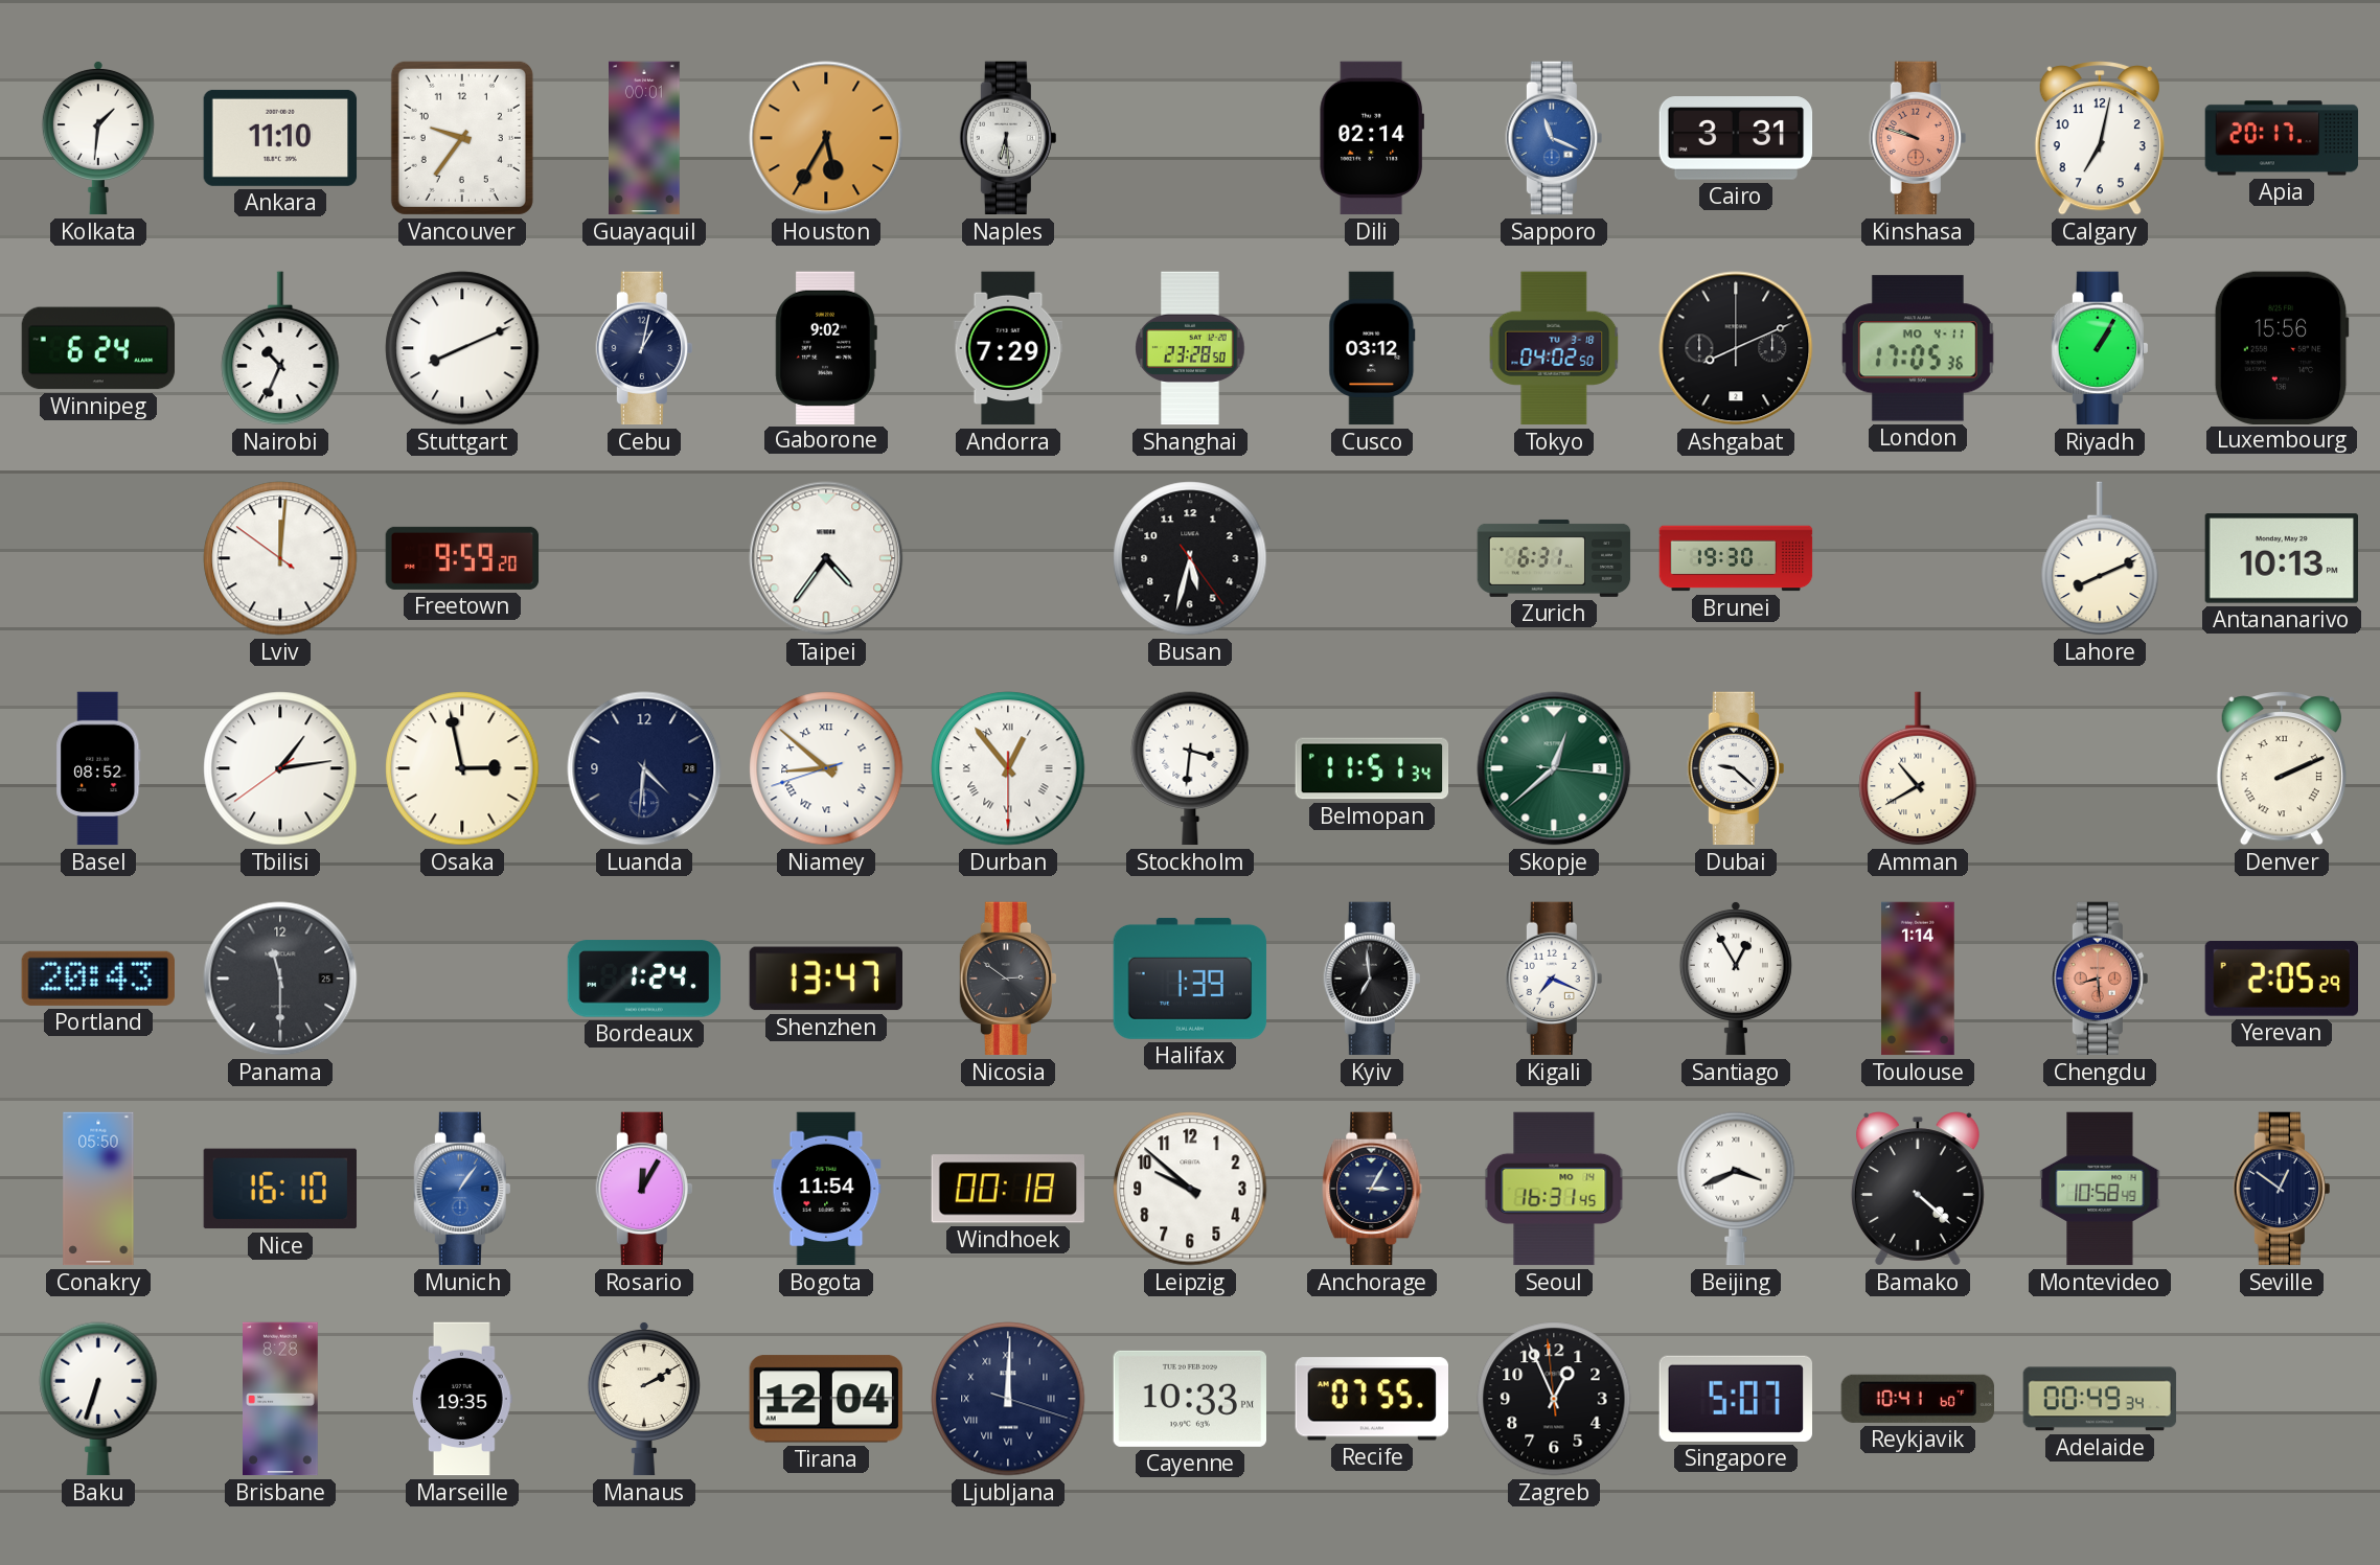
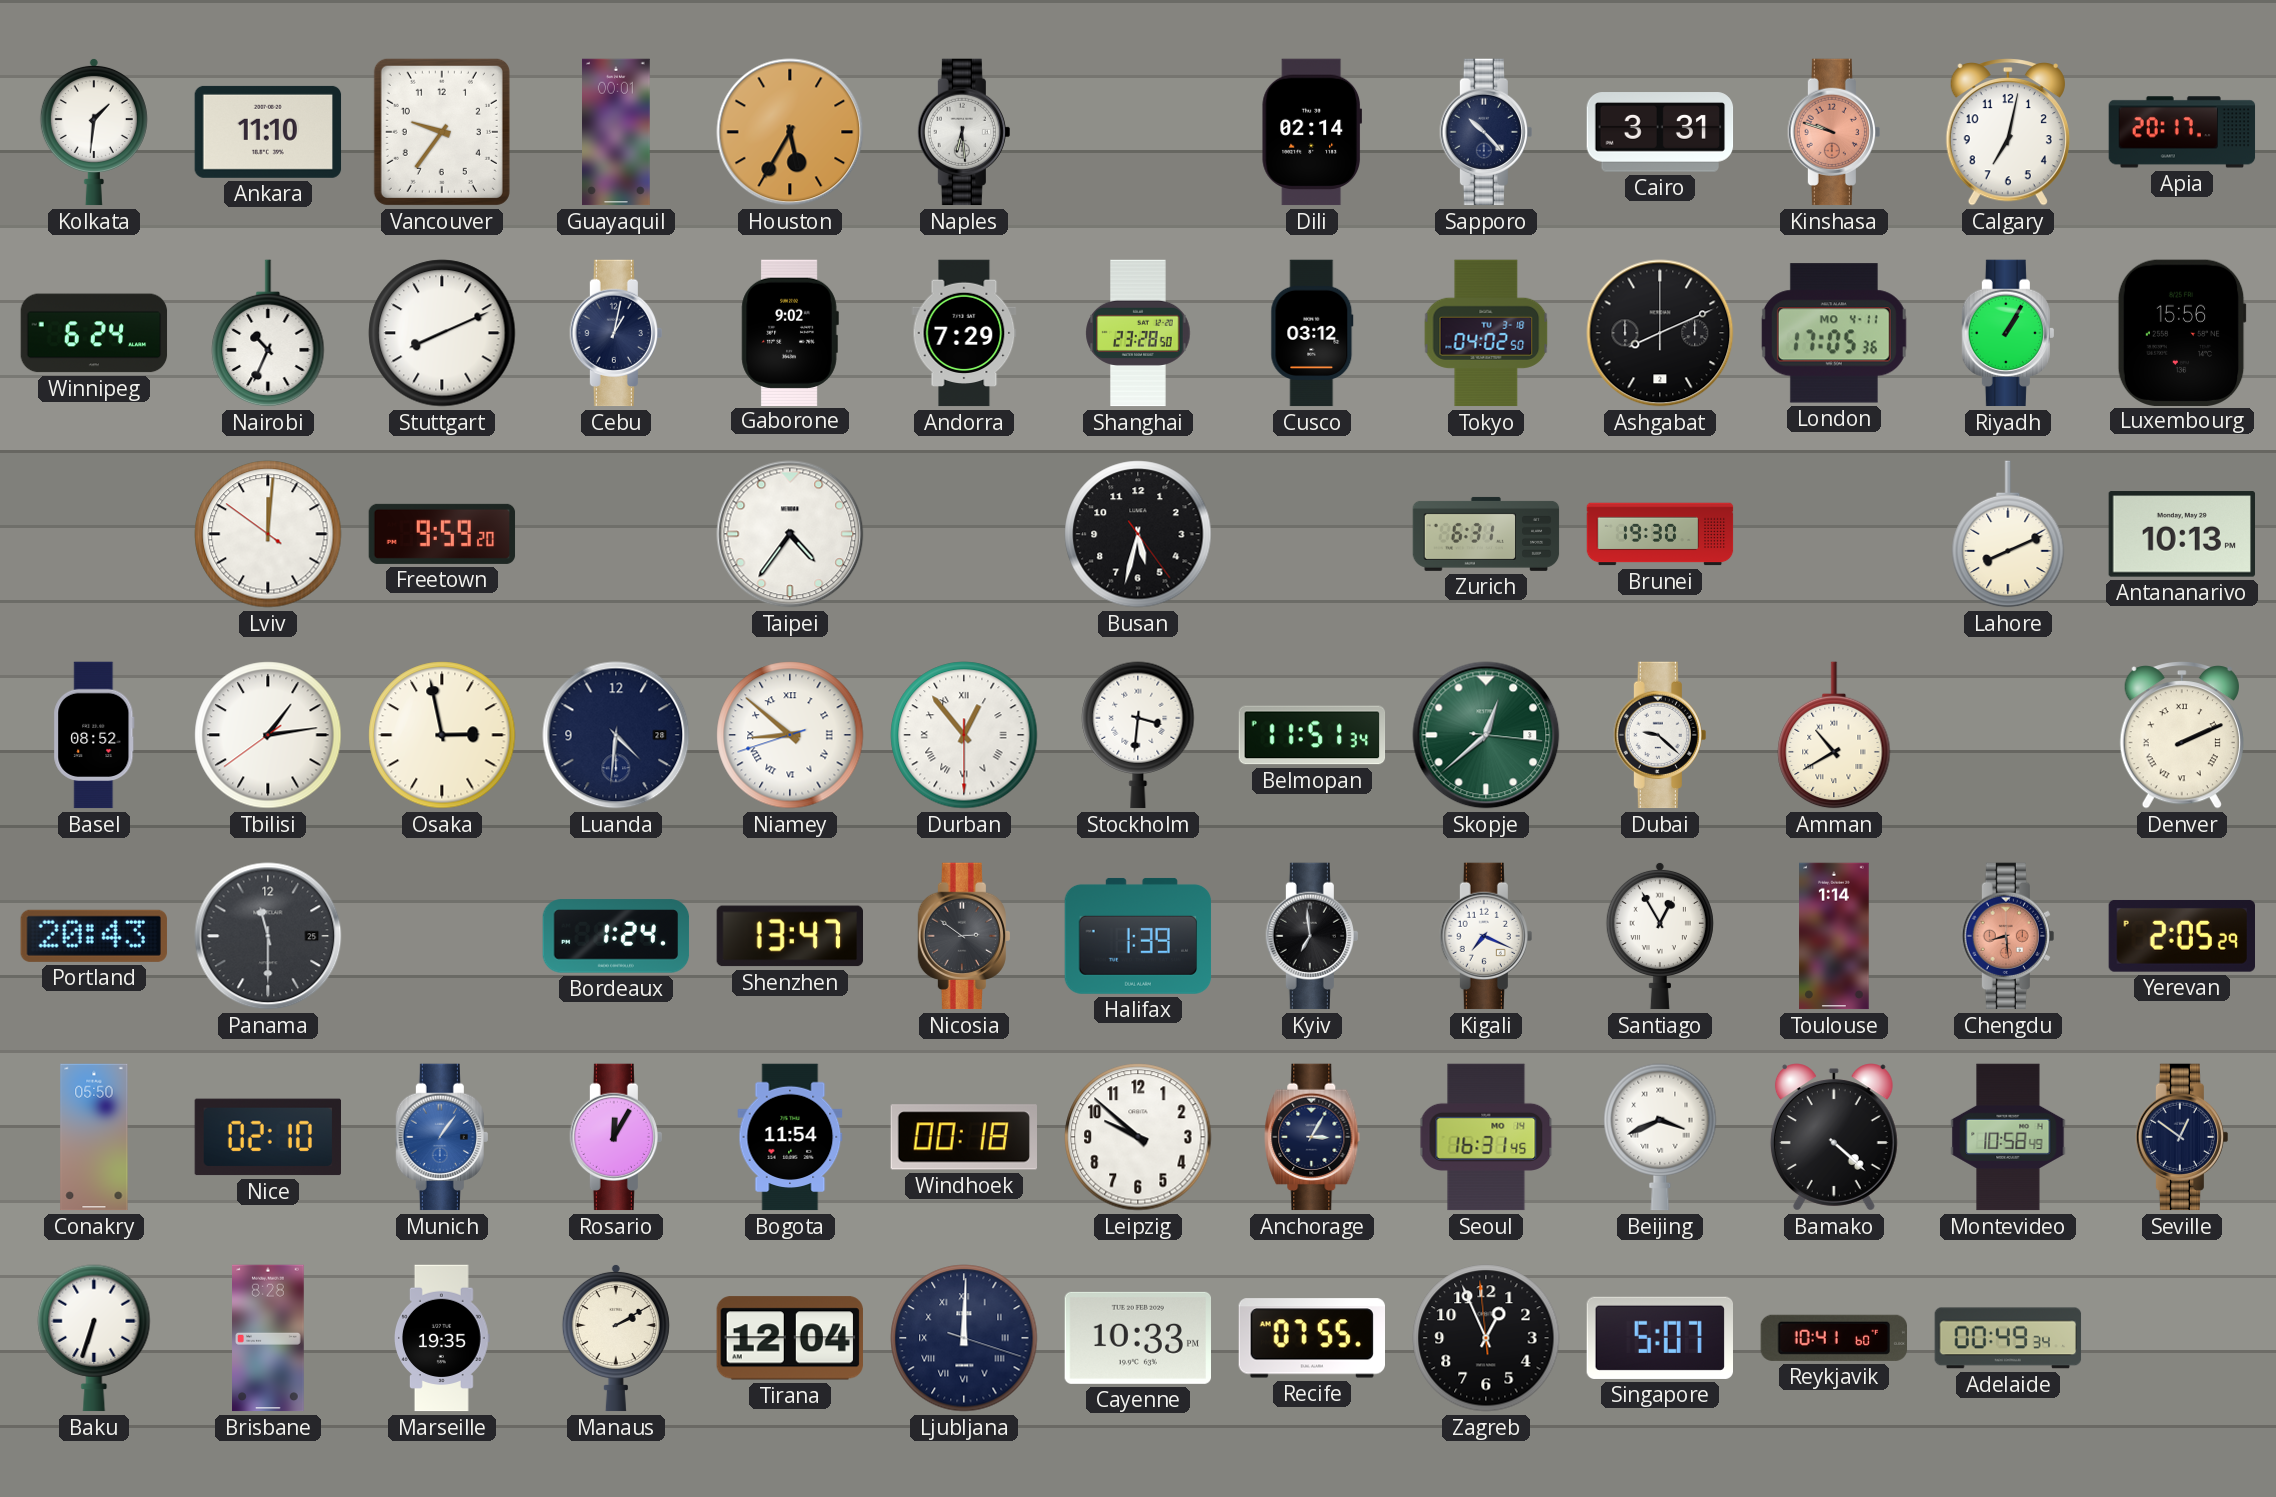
Sapporo: 11:19 -> 10:23
Sapporo dial: blue -> navy
Nice: 16:10 -> 02:10
